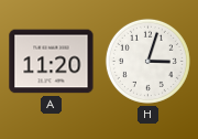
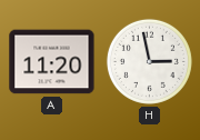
H: 3:03 -> 2:58
